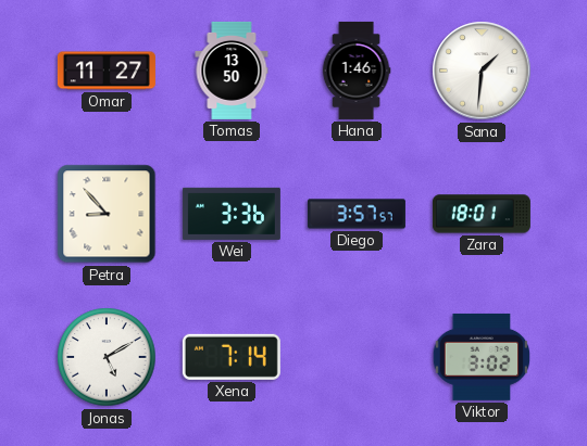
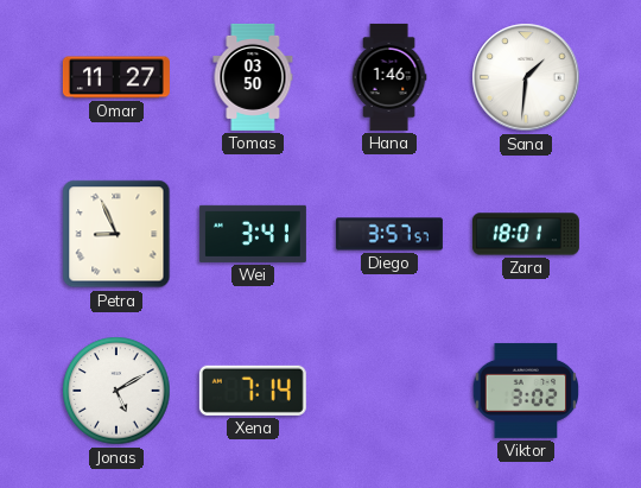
Tomas: 13:50 -> 03:50
Petra: 8:53 -> 8:56
Wei: 3:36 -> 3:41
